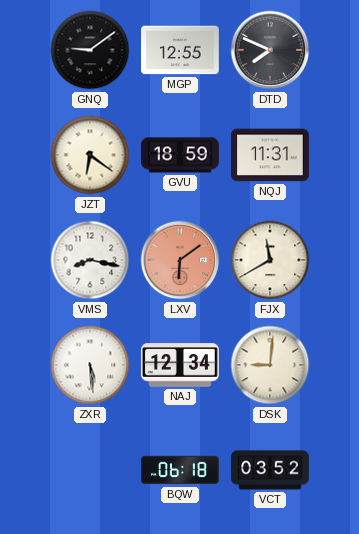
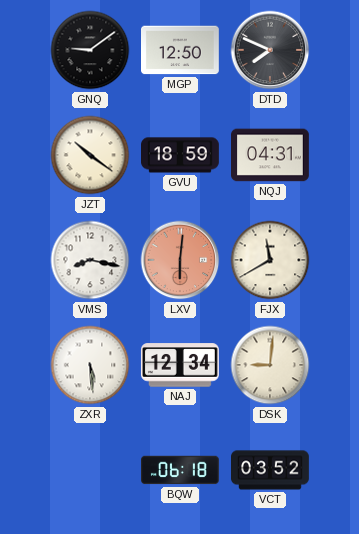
MGP: 12:55 -> 12:50
JZT: 6:21 -> 10:21
NQJ: 11:31 -> 04:31
LXV: 6:09 -> 6:01
